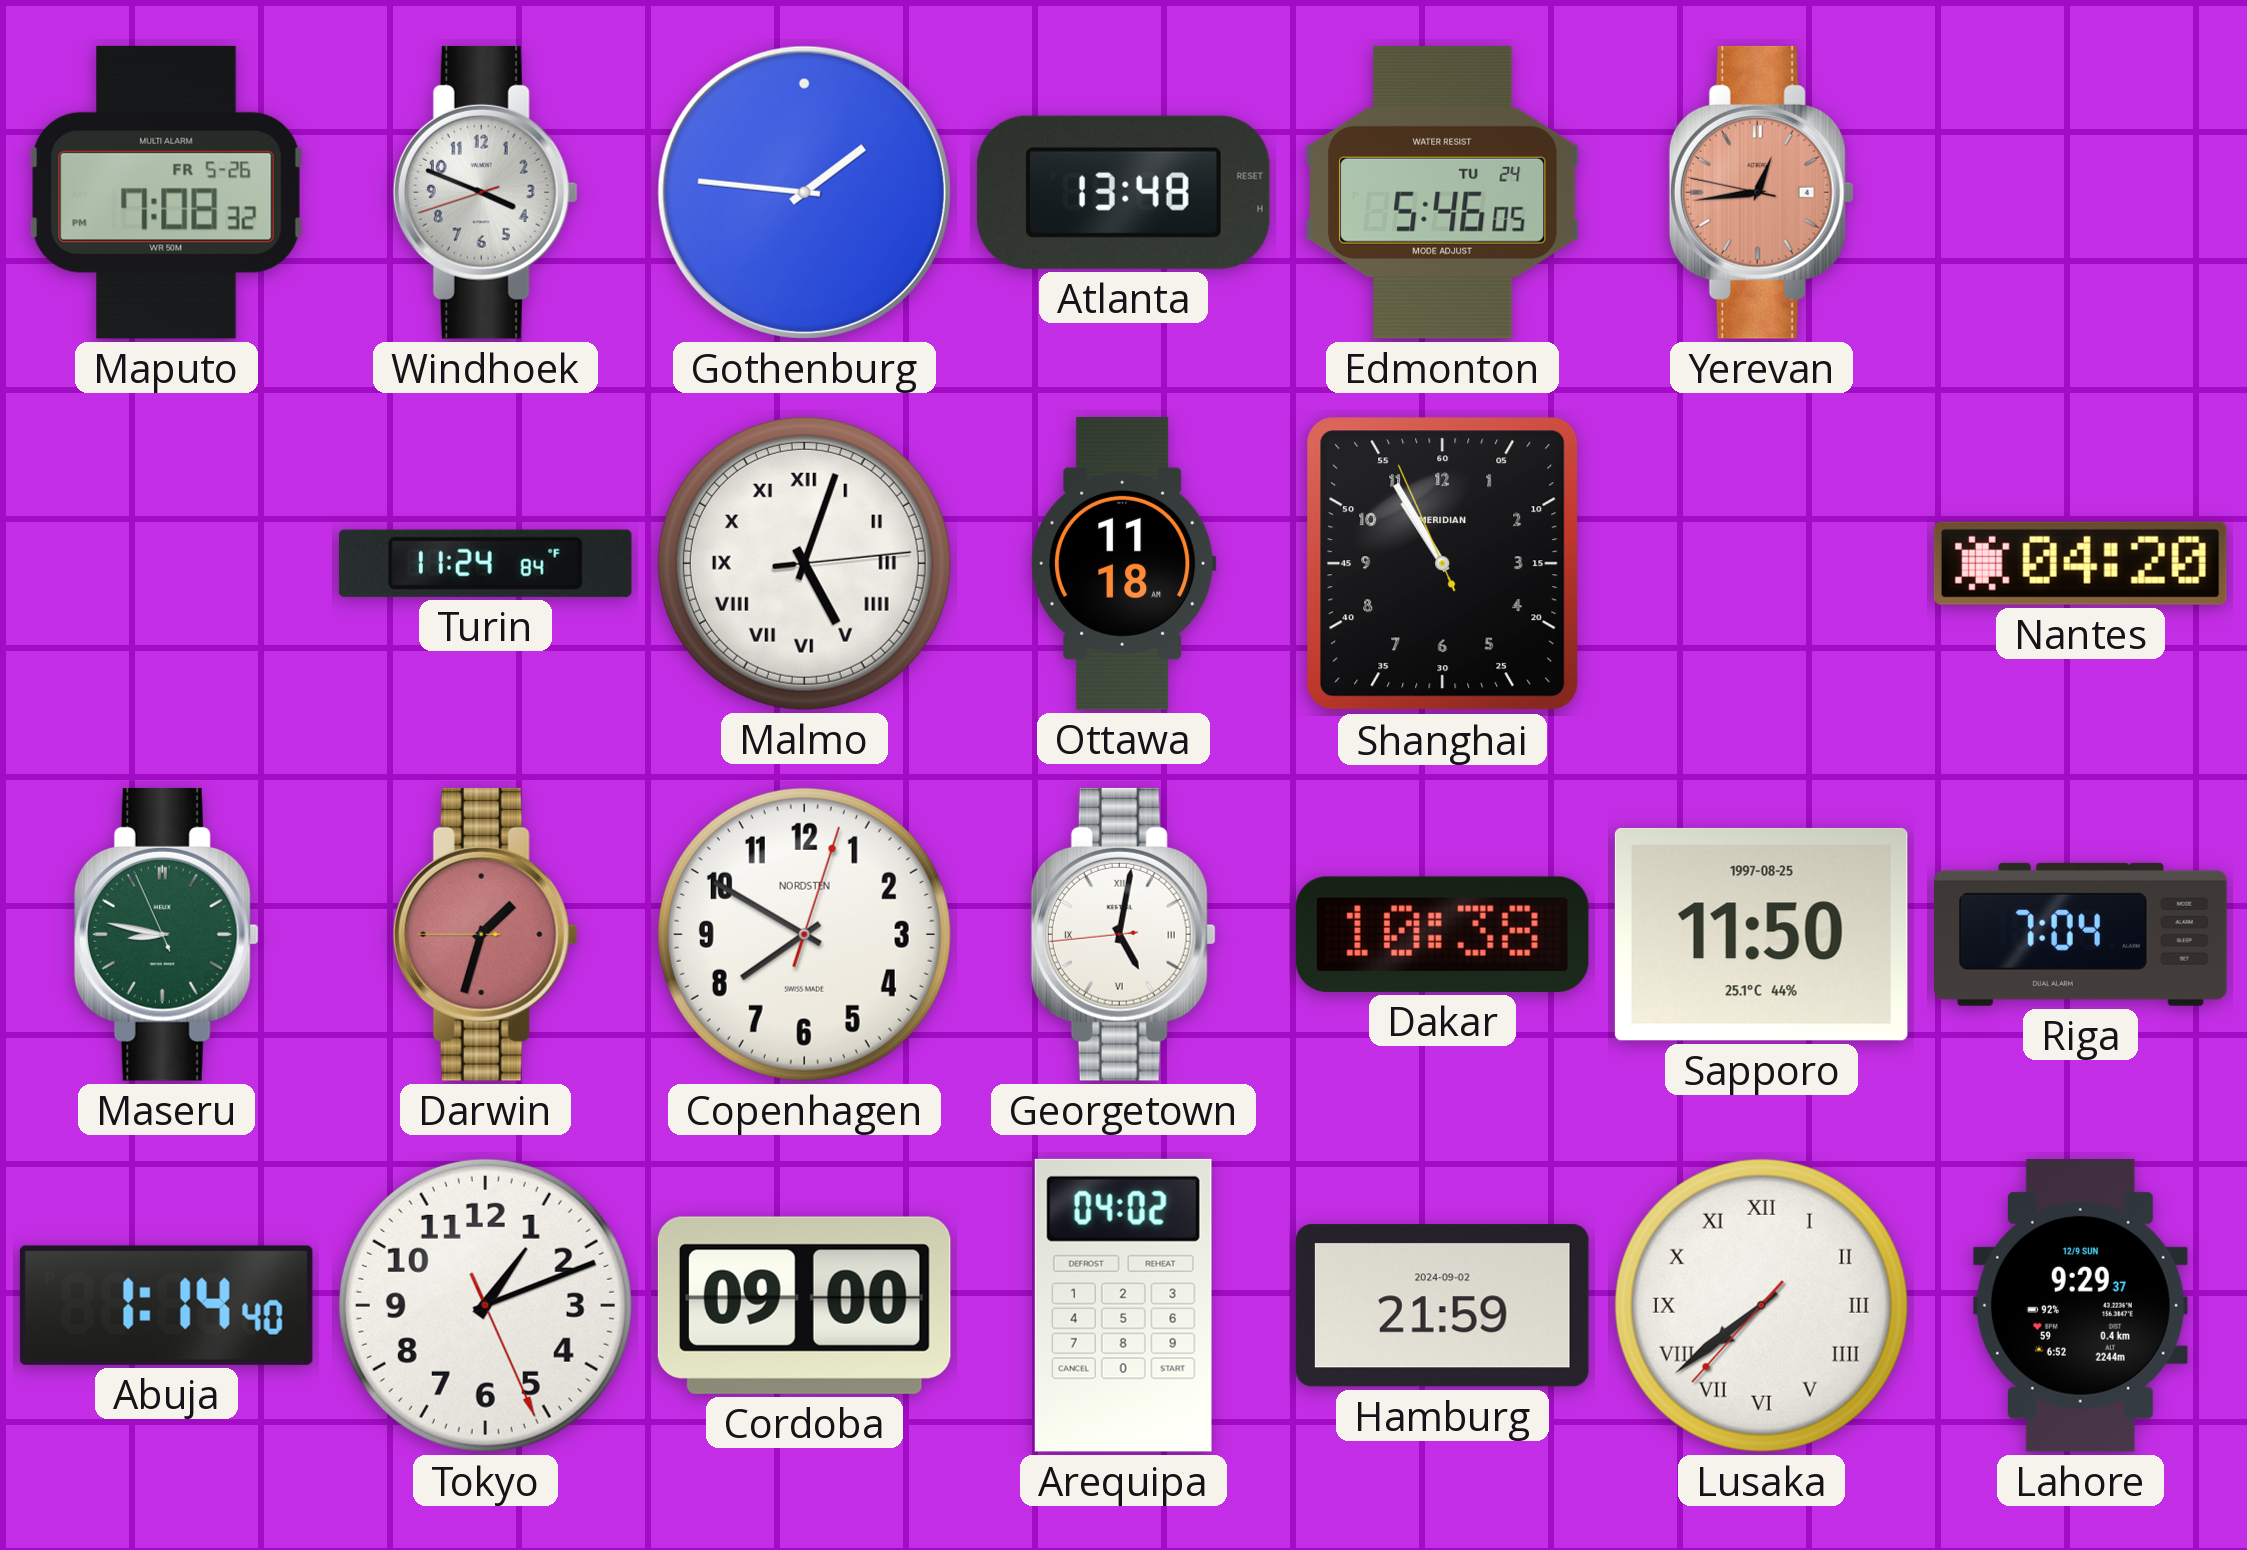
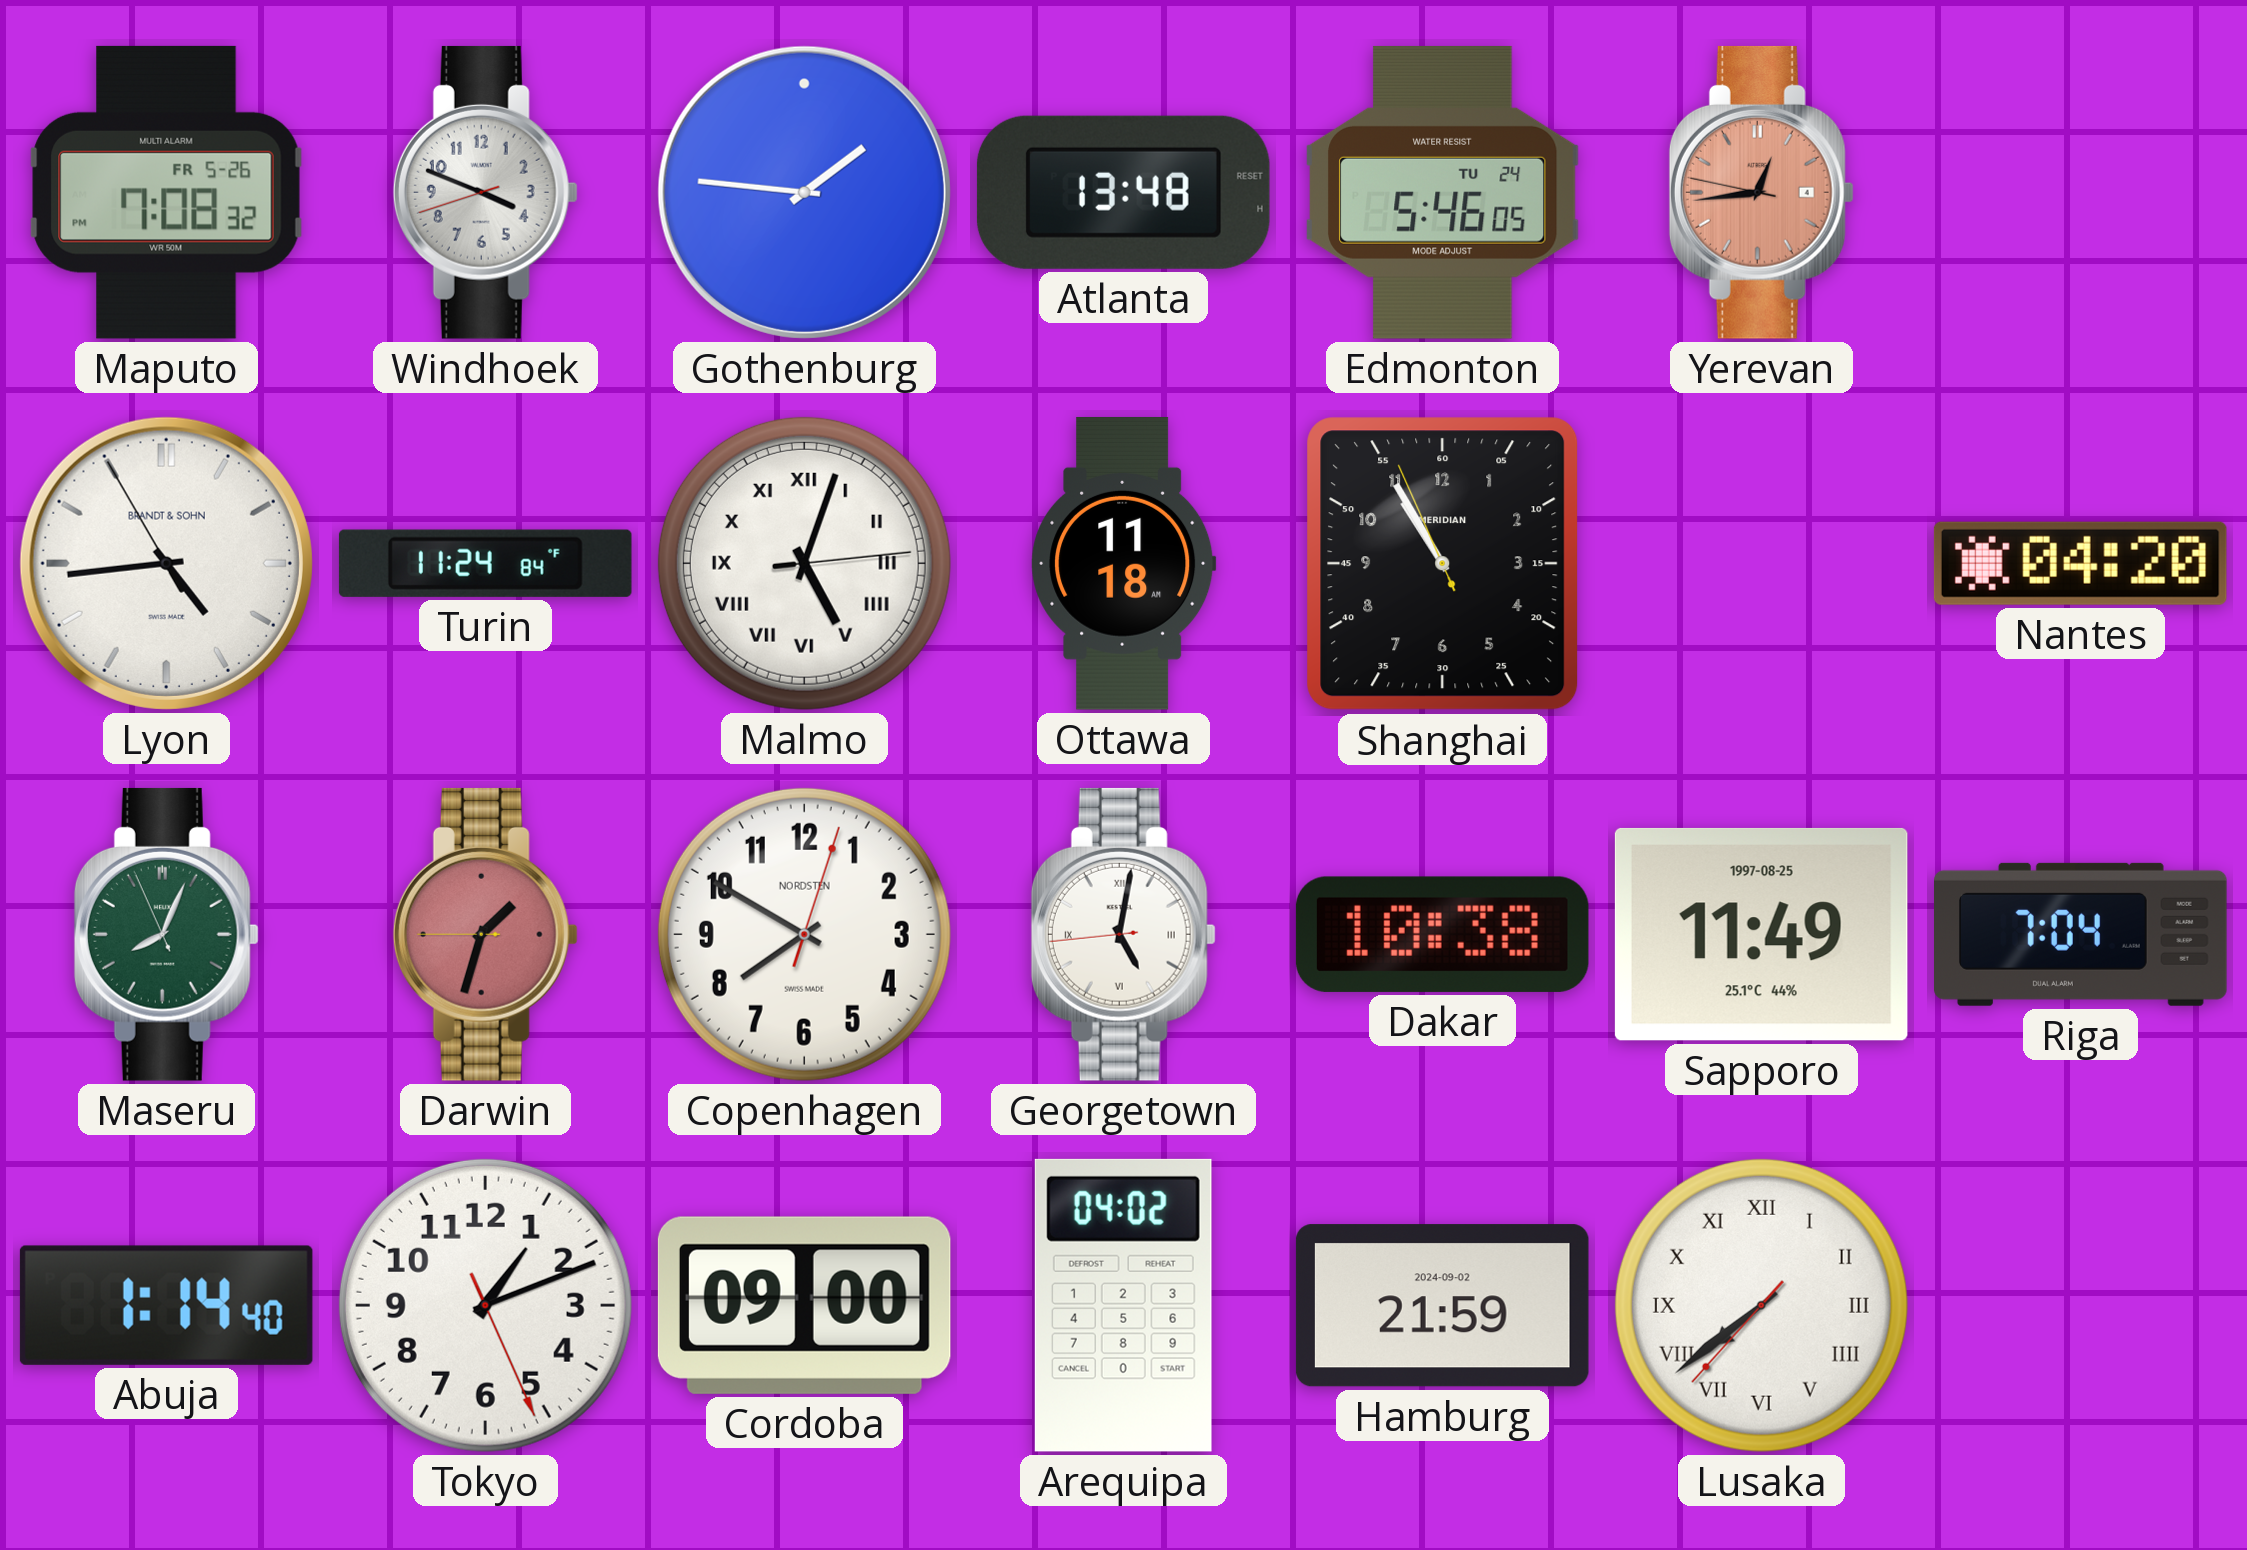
Lyon: none -> 4:43
Maseru: 8:46 -> 8:03
Sapporo: 11:50 -> 11:49
Lahore: 9:29 -> none
